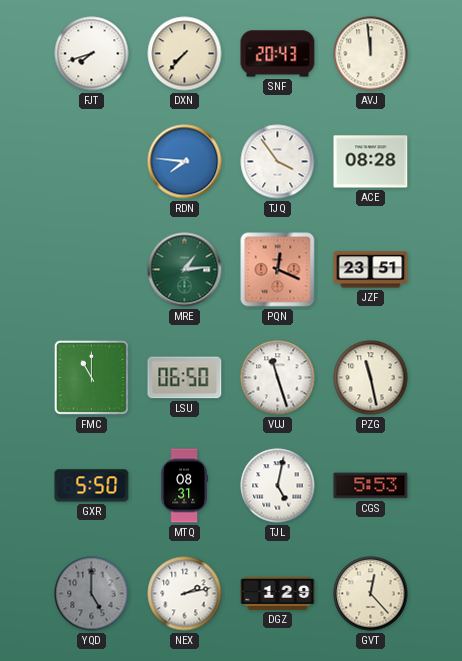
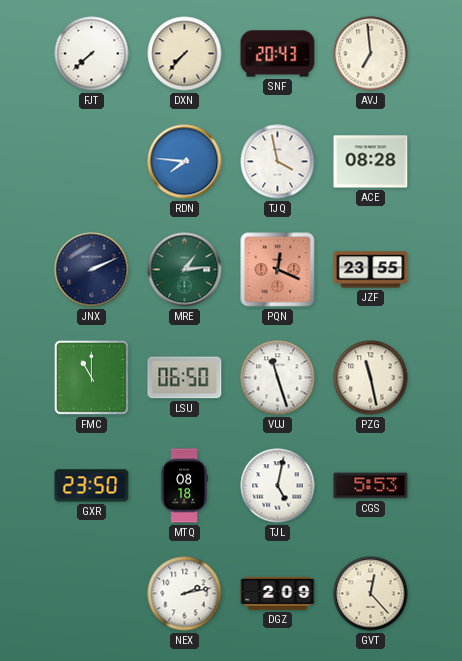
FJT: 7:42 -> 7:38
AVJ: 11:59 -> 6:59
TJQ: 3:54 -> 3:58
JNX: none -> 2:11
JZF: 23:51 -> 23:55
GXR: 5:50 -> 23:50
MTQ: 08:31 -> 08:18
YQD: 5:00 -> none
DGZ: 1:29 -> 2:09
